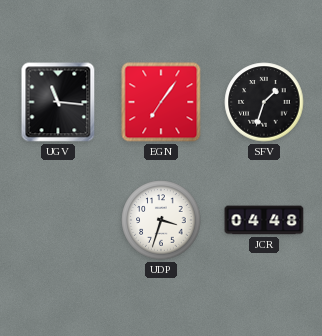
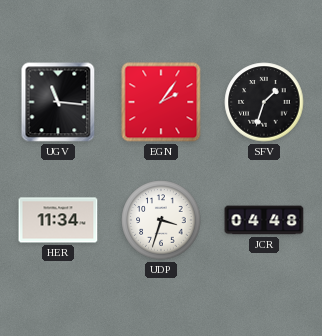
EGN: 7:06 -> 2:06
HER: none -> 11:34
